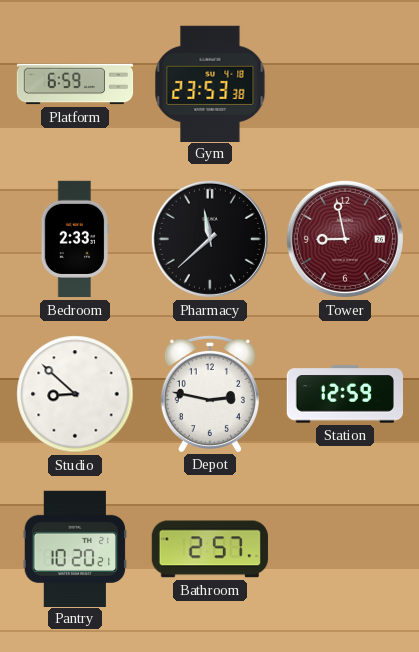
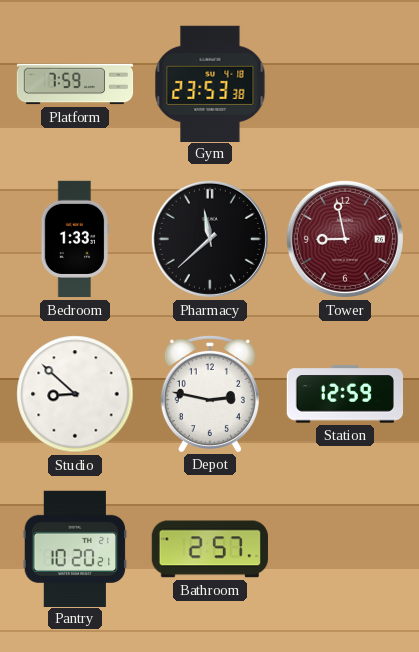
Platform: 6:59 -> 7:59
Bedroom: 2:33 -> 1:33
